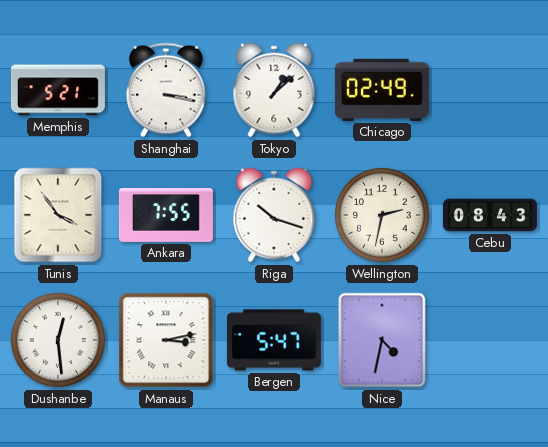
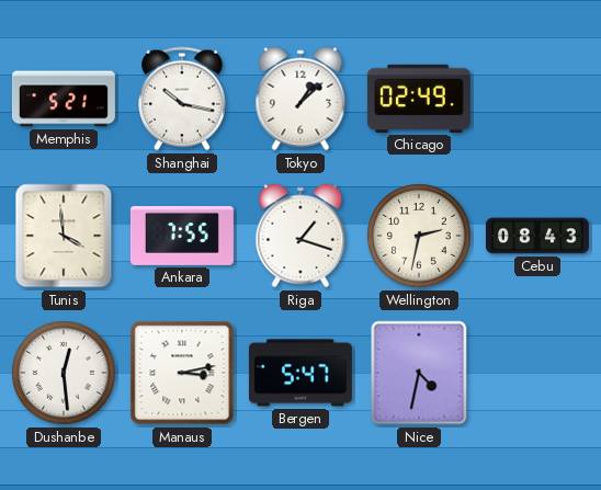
Shanghai: 3:17 -> 10:17
Tunis: 3:54 -> 3:59
Riga: 10:18 -> 1:18
